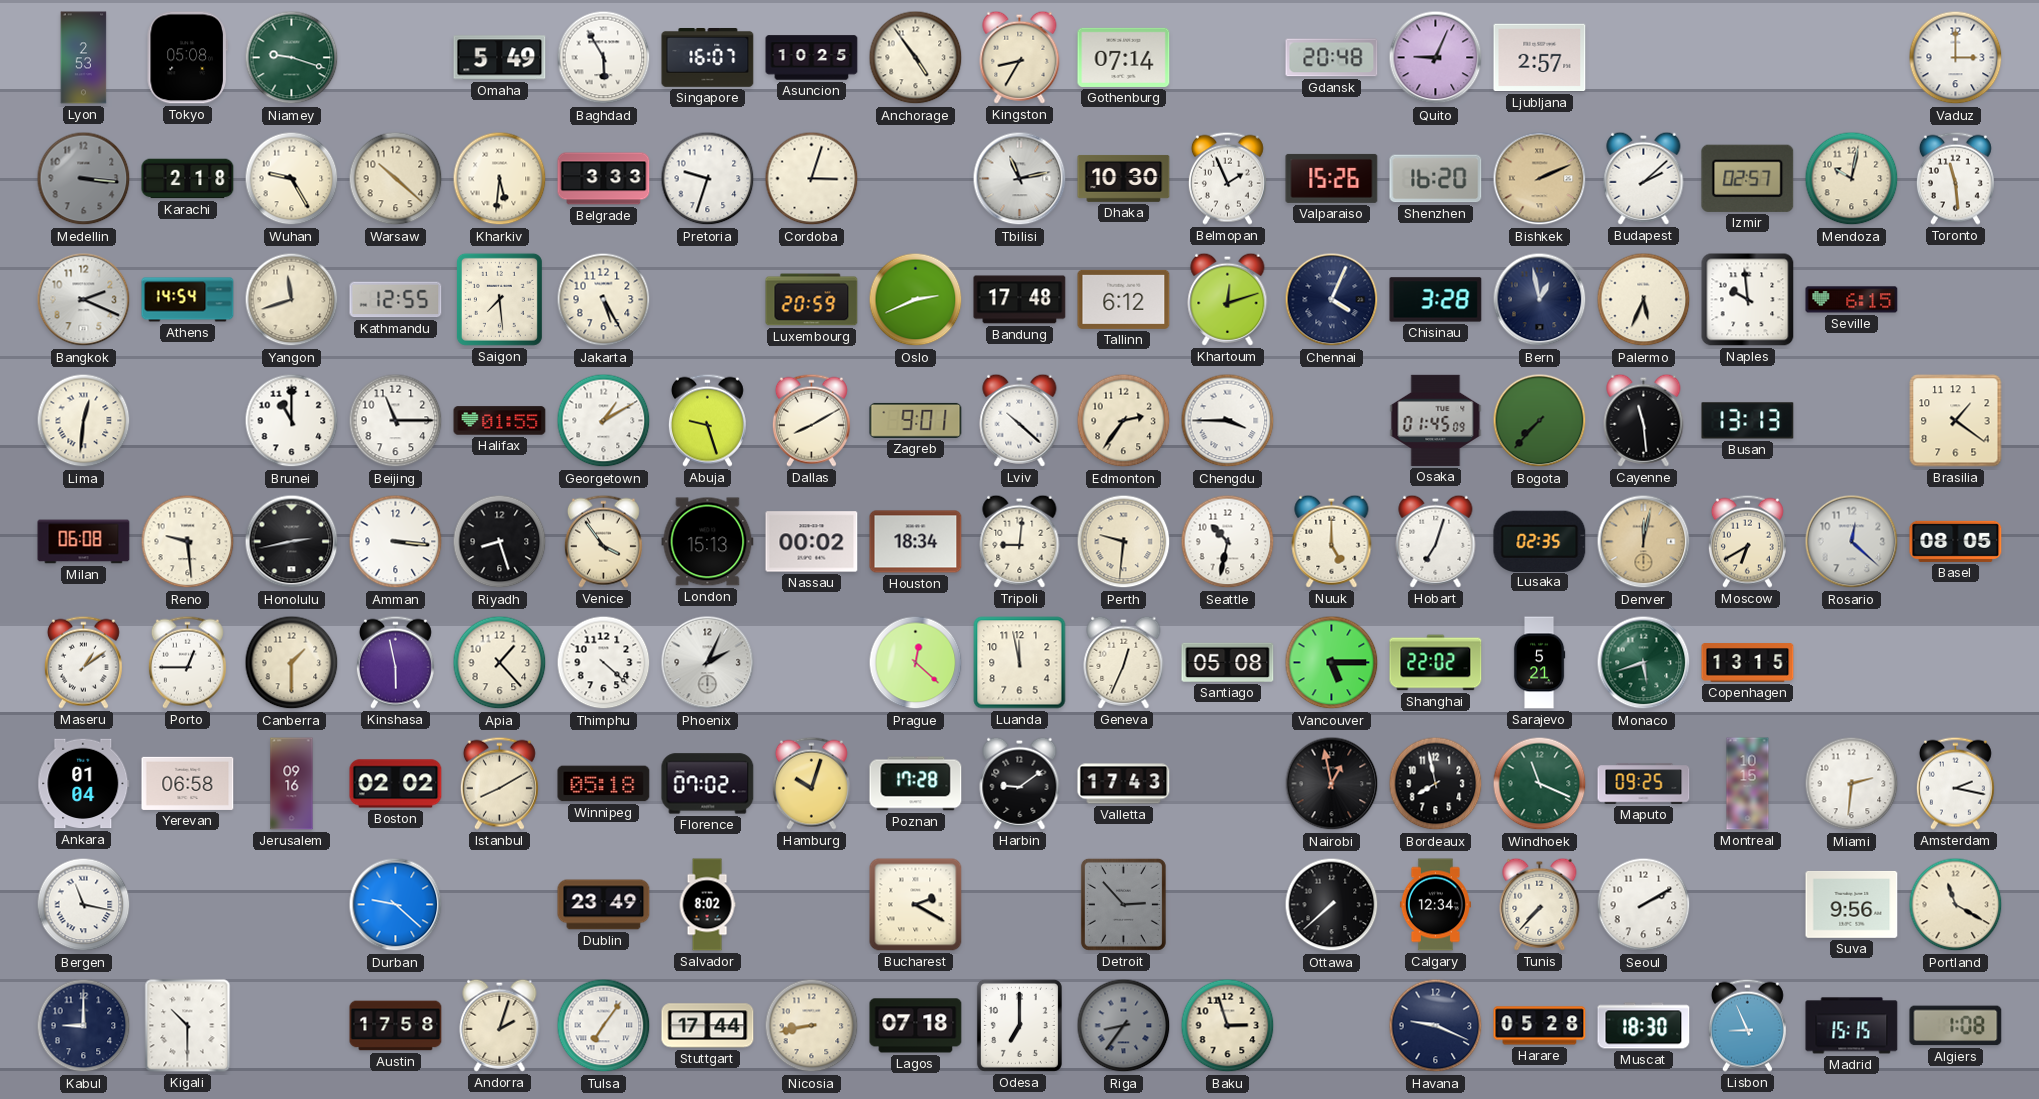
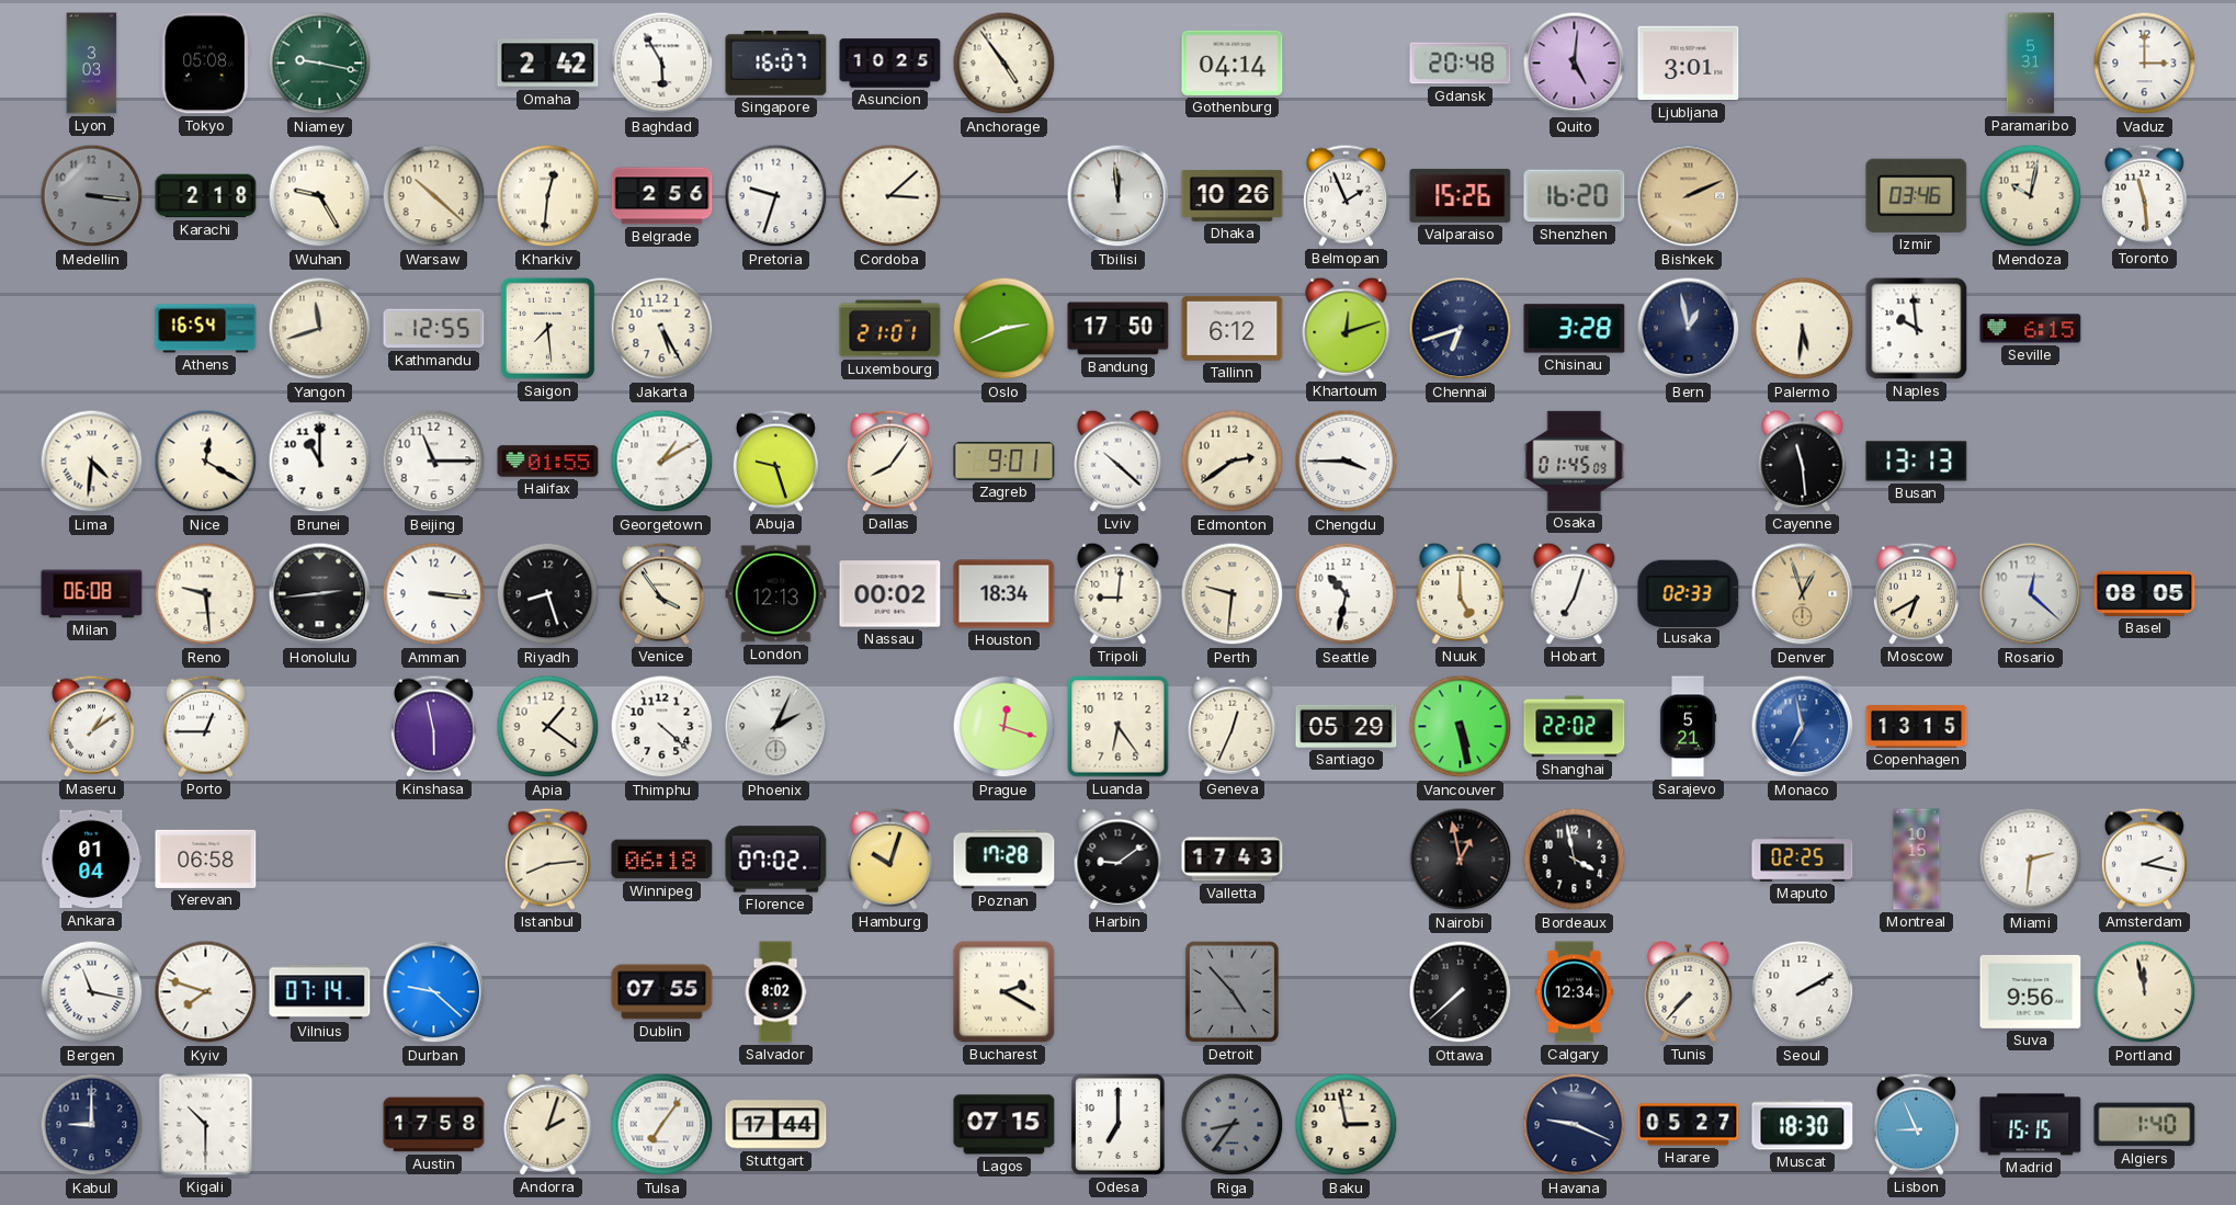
Lyon: 2:53 -> 3:03
Niamey: 9:18 -> 9:17
Omaha: 5:49 -> 2:42
Kingston: 8:35 -> none
Gothenburg: 07:14 -> 04:14
Quito: 9:04 -> 5:01
Ljubljana: 2:57 -> 3:01
Paramaribo: none -> 5:31
Kharkiv: 5:31 -> 12:31
Belgrade: 3:33 -> 2:56
Cordoba: 3:03 -> 3:08
Tbilisi: 11:13 -> 11:59
Dhaka: 10:30 -> 10:26
Budapest: 2:08 -> none
Izmir: 02:57 -> 03:46
Bangkok: 2:19 -> none
Athens: 14:54 -> 16:54
Luxembourg: 20:59 -> 21:01
Bandung: 17:48 -> 17:50
Chennai: 4:04 -> 6:42
Palermo: 5:34 -> 5:31
Lima: 12:31 -> 4:31
Nice: none -> 12:20
Dallas: 8:10 -> 8:06
Edmonton: 2:36 -> 2:39
Bogota: 7:37 -> none
Brasilia: 1:21 -> none
Honolulu: 2:43 -> 2:44
London: 15:13 -> 12:13
Lusaka: 02:35 -> 02:33
Denver: 12:02 -> 12:57
Canberra: 1:30 -> none
Apia: 1:23 -> 1:21
Prague: 12:22 -> 12:18
Luanda: 11:58 -> 6:24
Santiago: 05:08 -> 05:29
Vancouver: 5:15 -> 5:28
Monaco: 5:42 -> 6:58
Monaco dial: green -> blue
Jerusalem: 09:16 -> none
Boston: 02:02 -> none
Istanbul: 8:10 -> 8:14
Winnipeg: 05:18 -> 06:18
Bordeaux: 7:58 -> 3:58
Windhoek: 11:19 -> none
Maputo: 09:25 -> 02:25
Kyiv: none -> 7:48
Vilnius: none -> 07:14
Dublin: 23:49 -> 07:55
Detroit: 2:53 -> 4:53
Portland: 11:20 -> 11:58
Nicosia: 8:43 -> none
Lagos: 07:18 -> 07:15
Baku: 2:57 -> 2:58
Harare: 05:28 -> 05:27
Algiers: 1:08 -> 1:40
